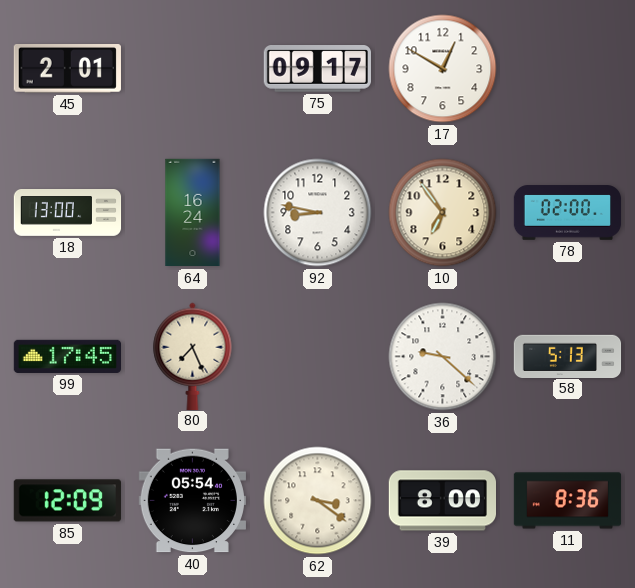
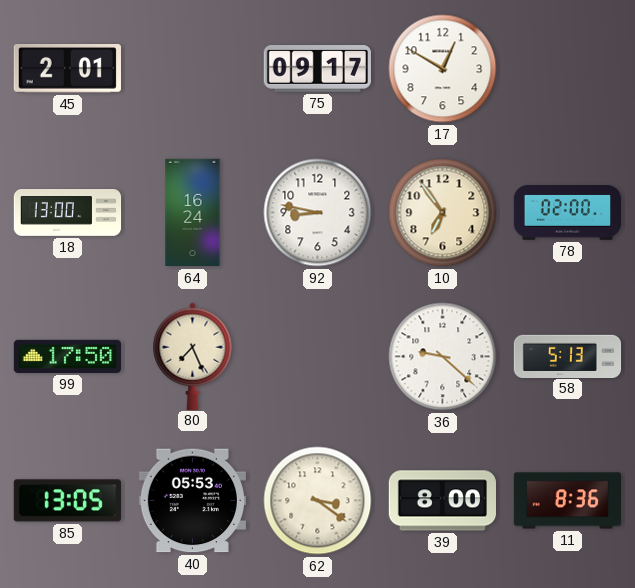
99: 17:45 -> 17:50
85: 12:09 -> 13:05
40: 05:54 -> 05:53
